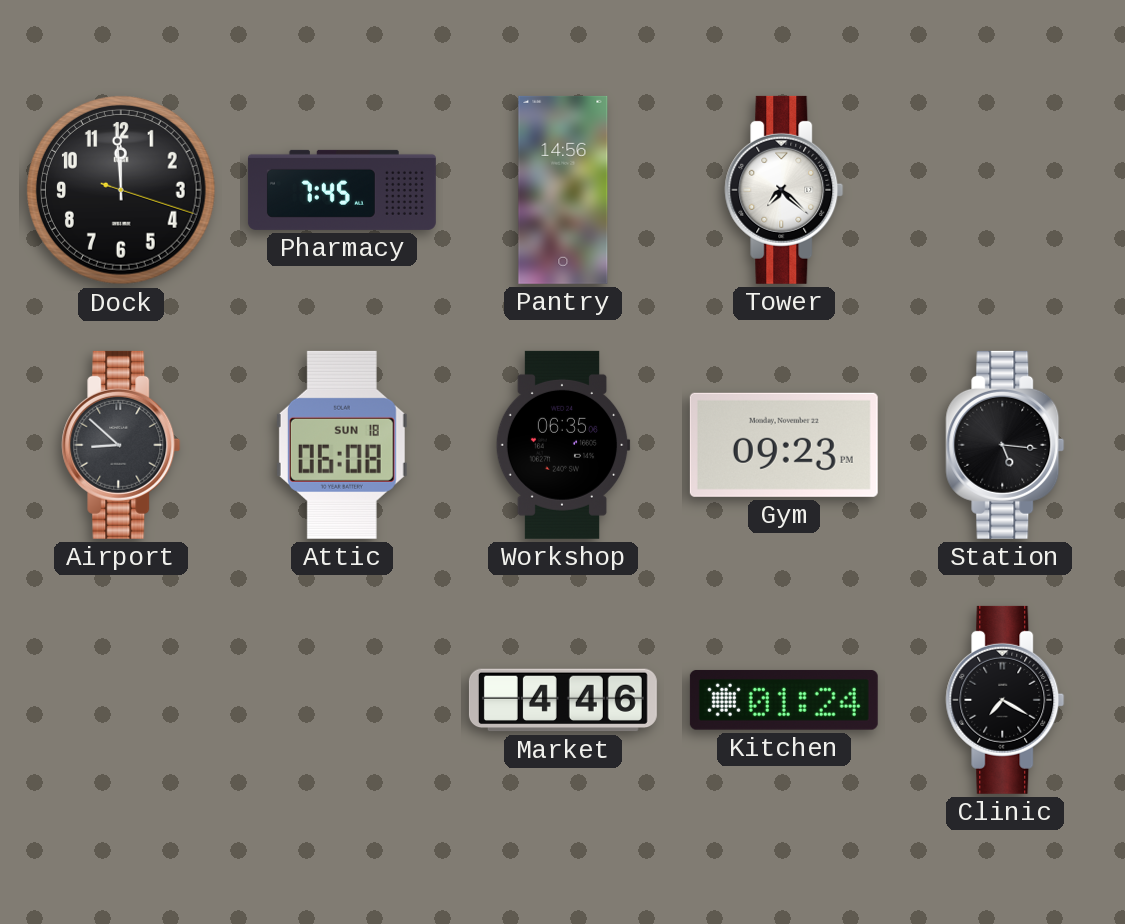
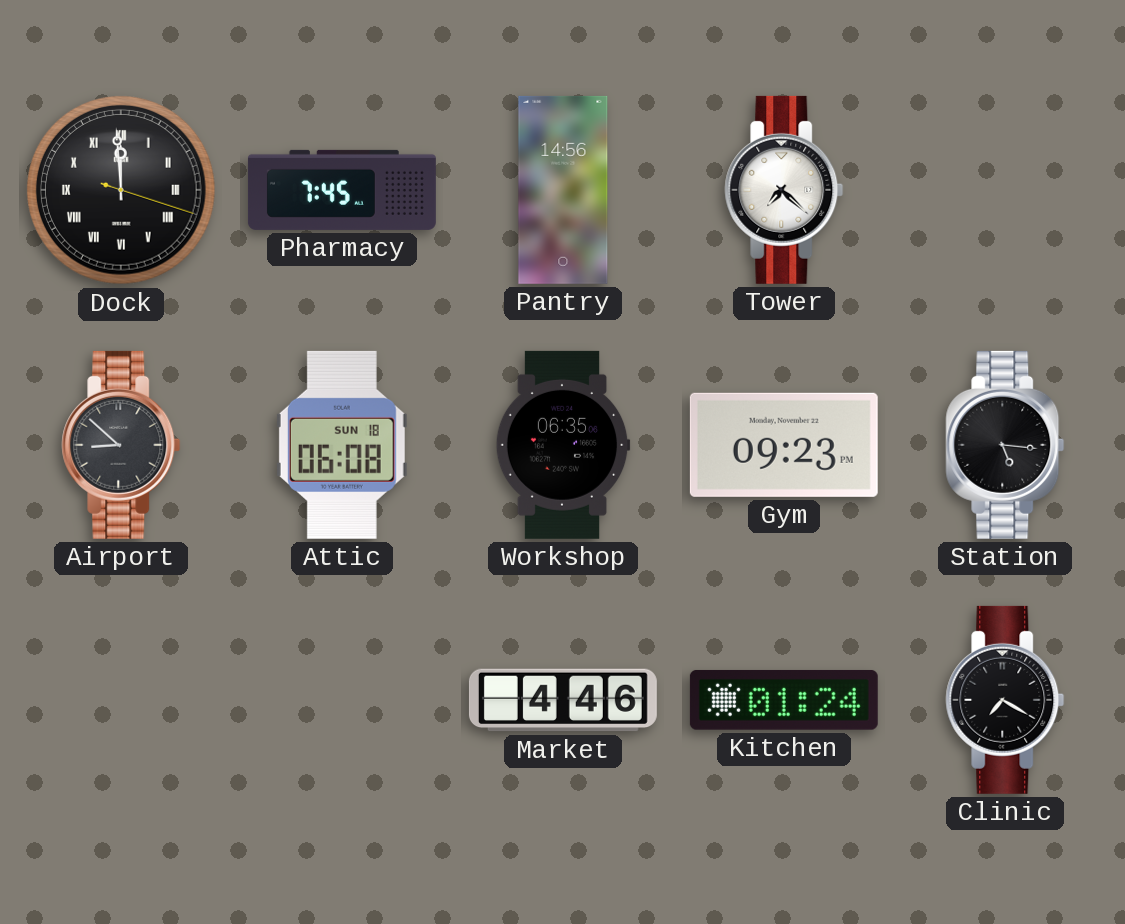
Dock numerals: Arabic -> Roman
